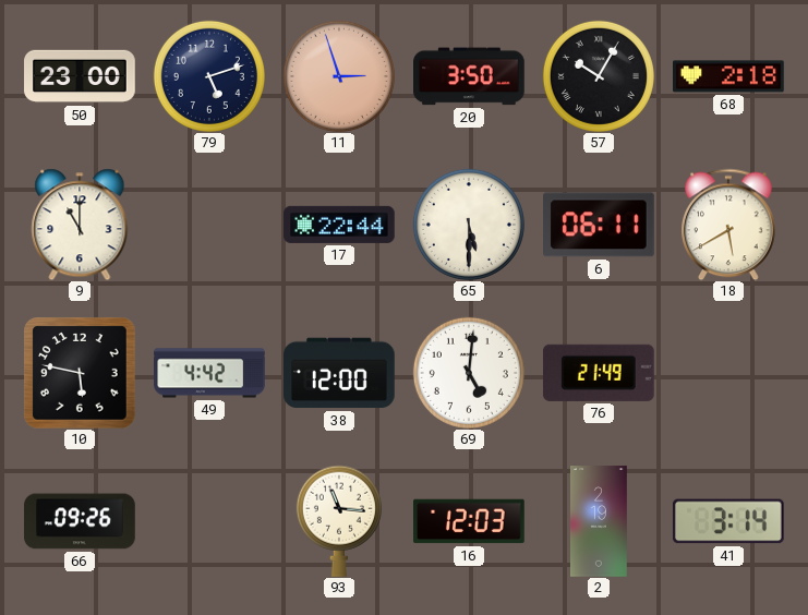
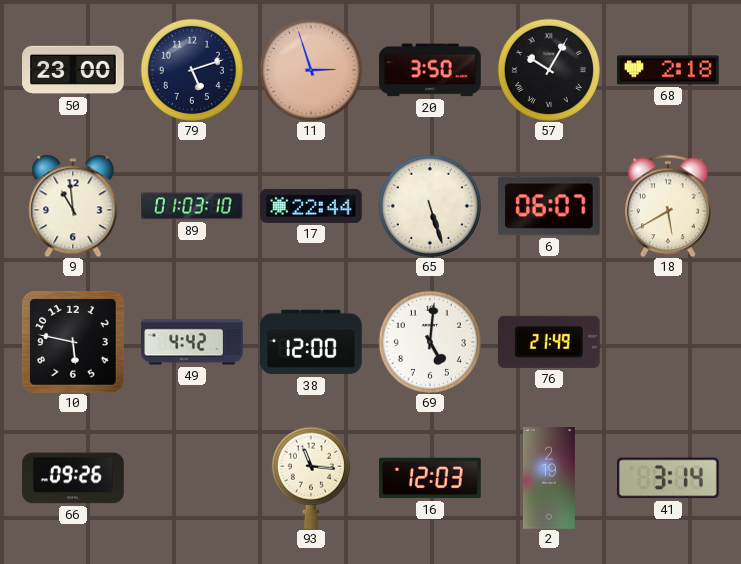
9: 11:00 -> 10:59
89: none -> 01:03
65: 5:30 -> 5:27
6: 06:11 -> 06:07
